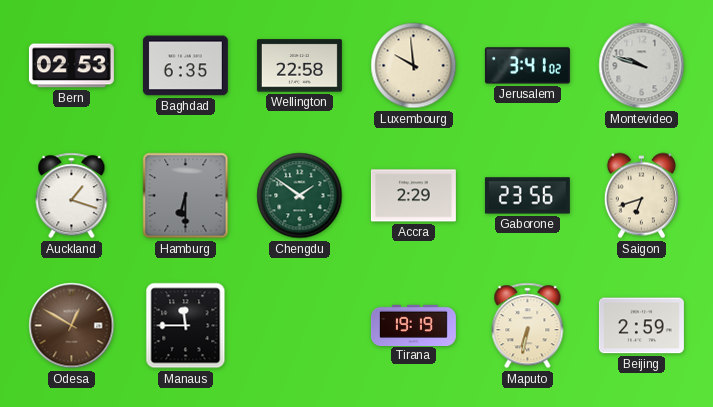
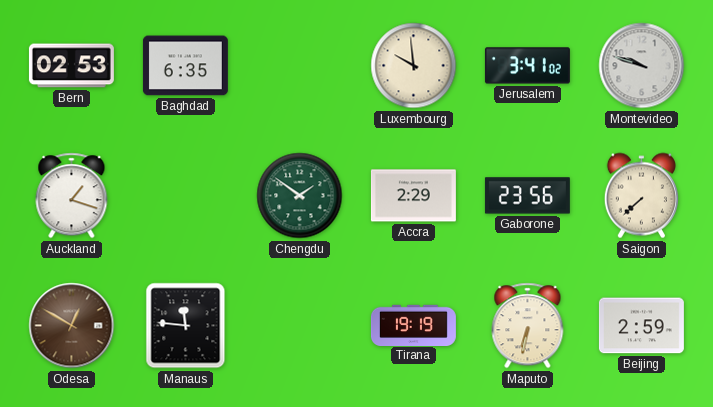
Wellington: 22:58 -> none
Hamburg: 6:30 -> none
Saigon: 6:42 -> 7:38
Manaus: 11:45 -> 11:46
